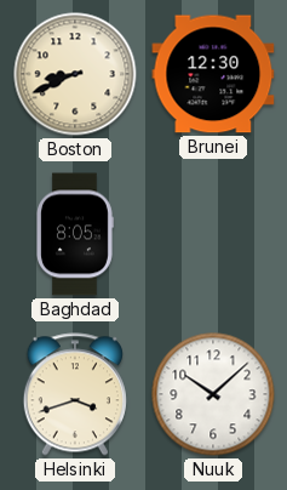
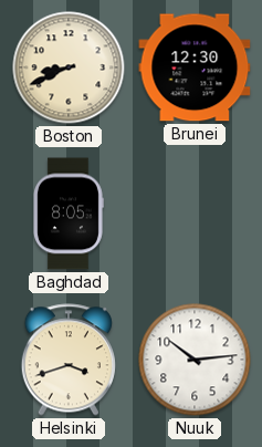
Nuuk: 10:08 -> 10:14
